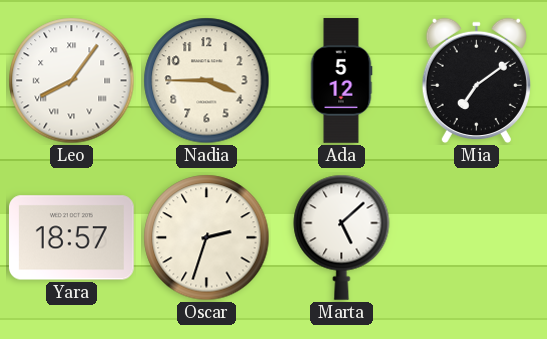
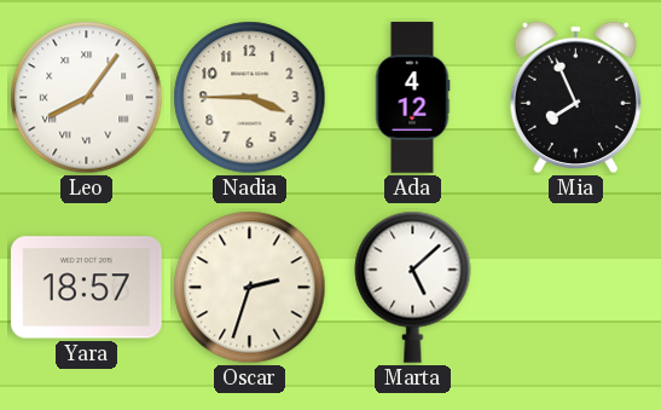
Ada: 5:12 -> 4:12
Mia: 7:09 -> 7:56
